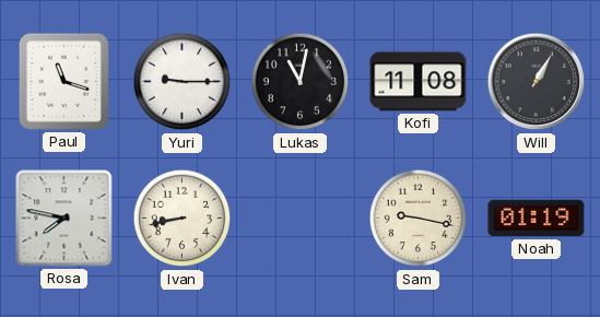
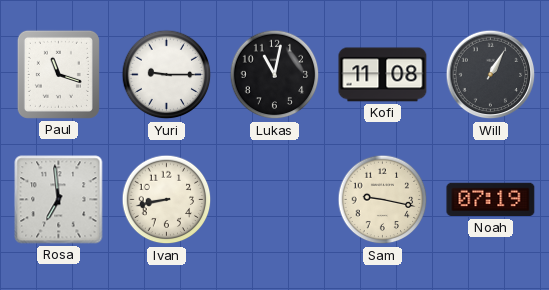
Rosa: 7:47 -> 6:59
Noah: 01:19 -> 07:19
